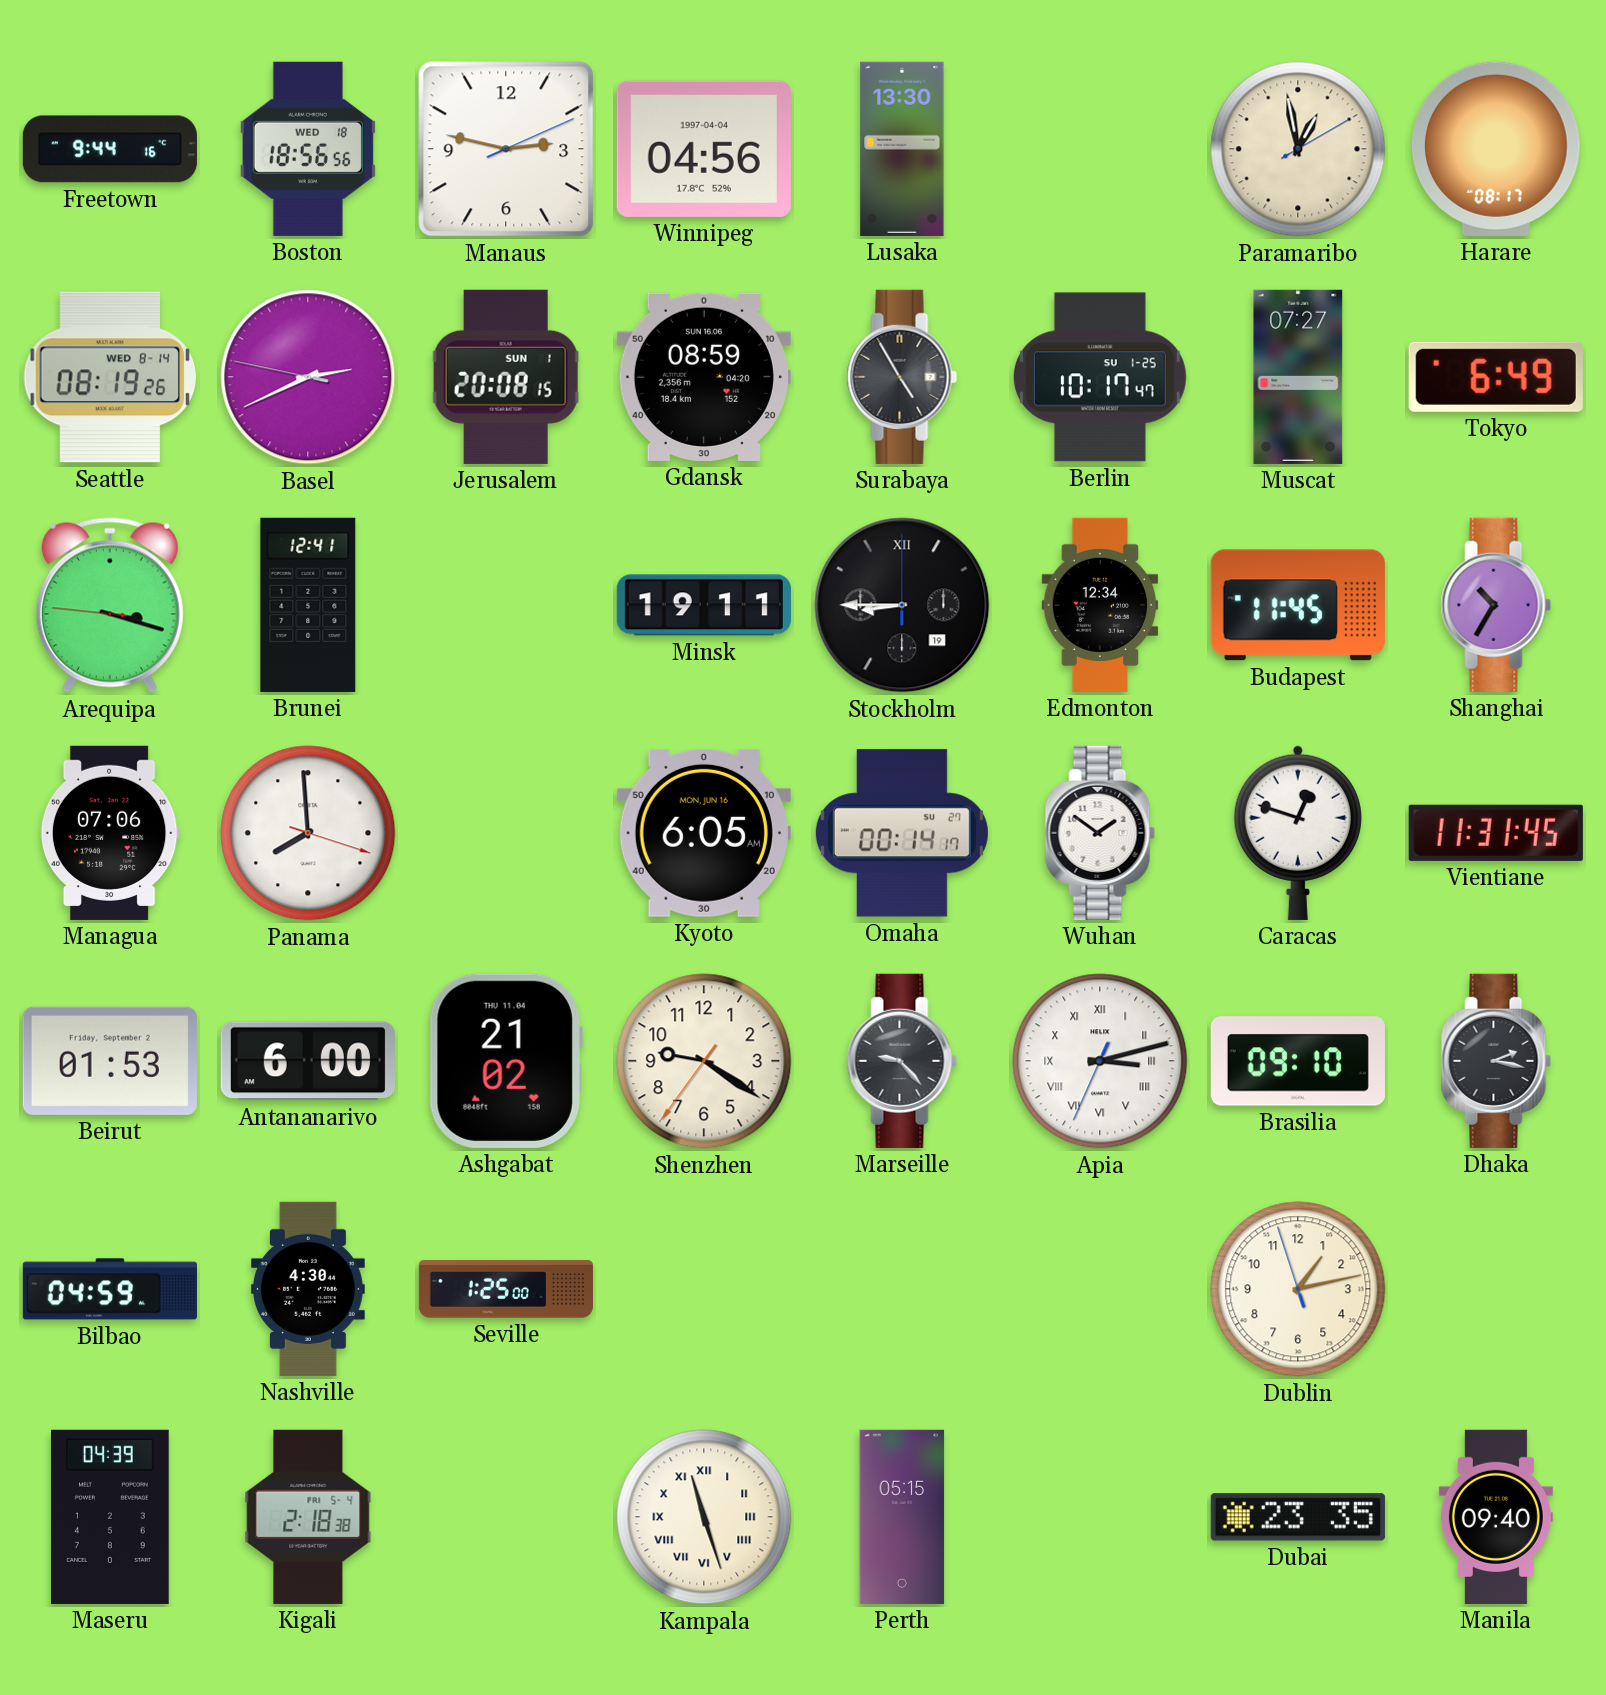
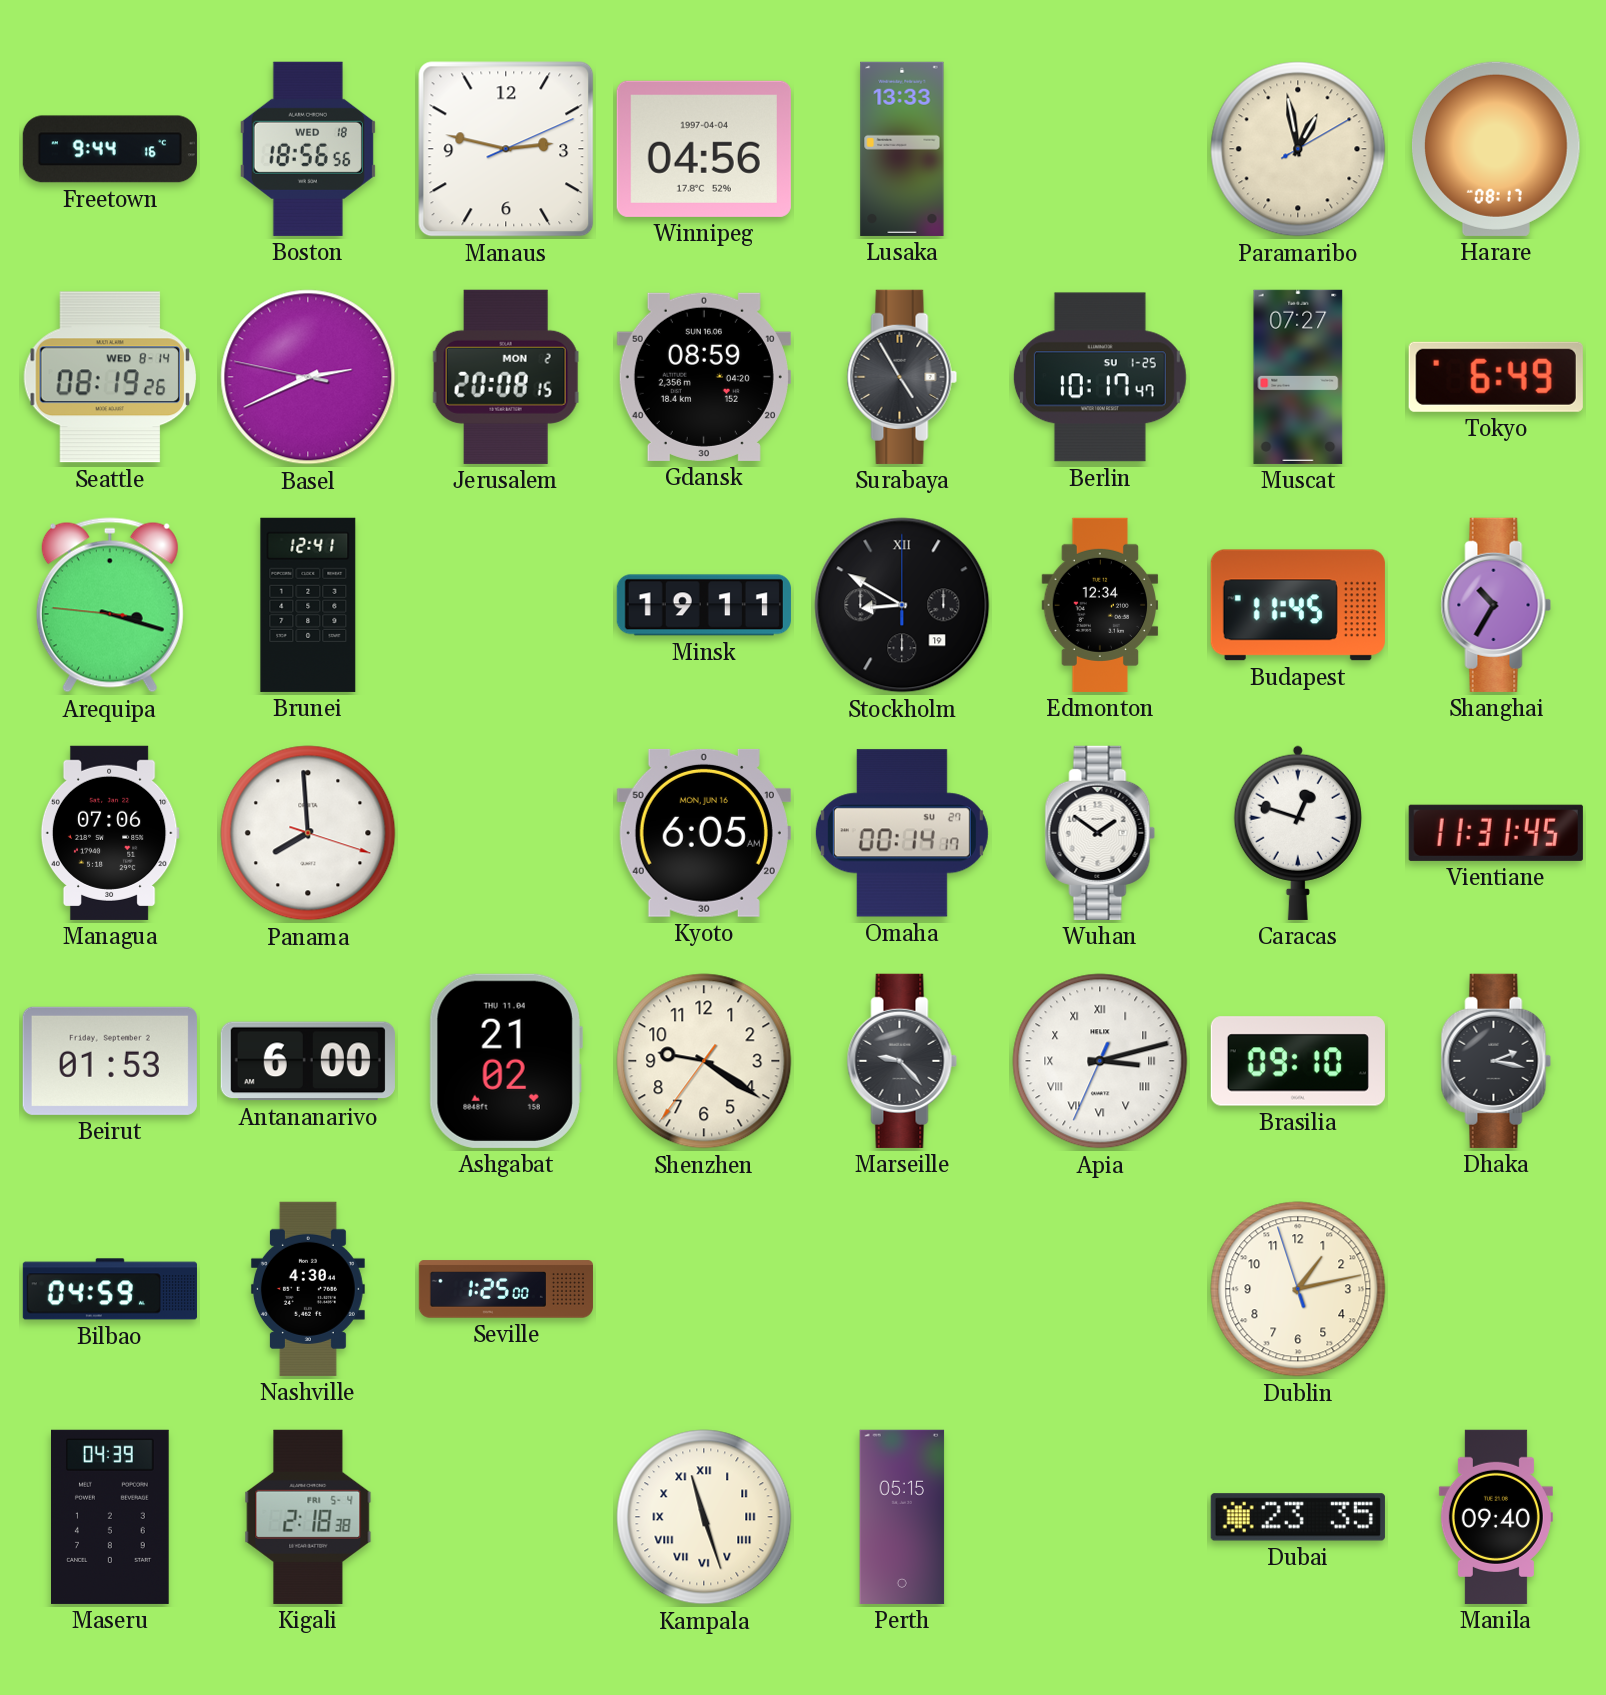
Lusaka: 13:30 -> 13:33
Jerusalem date: SUN 1 -> MON 2
Stockholm: 8:45 -> 8:50
